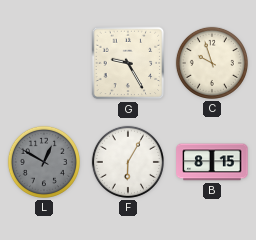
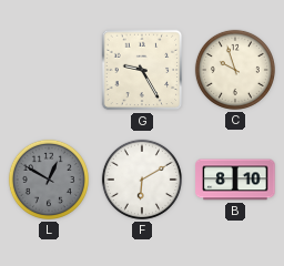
F: 6:05 -> 6:10
B: 8:15 -> 8:10
